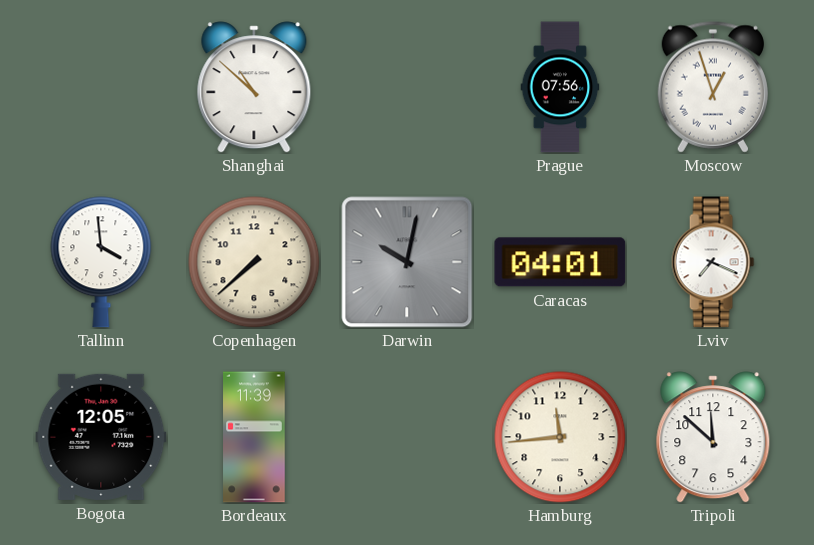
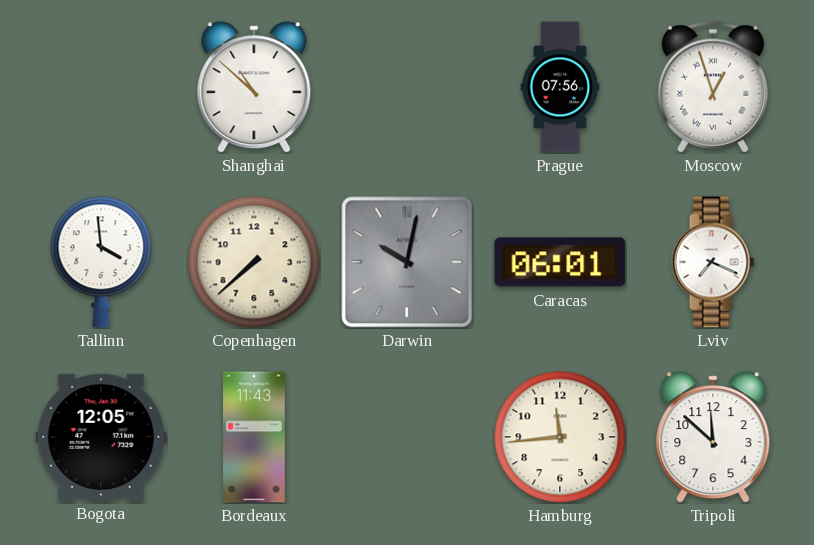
Caracas: 04:01 -> 06:01
Bordeaux: 11:39 -> 11:43
